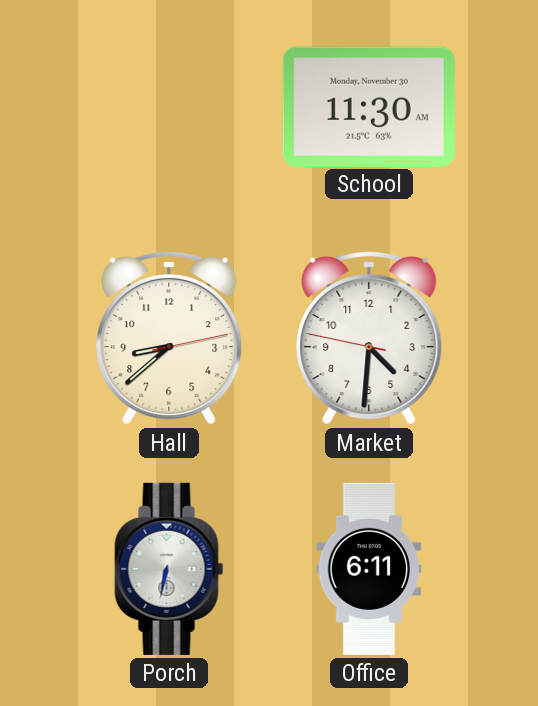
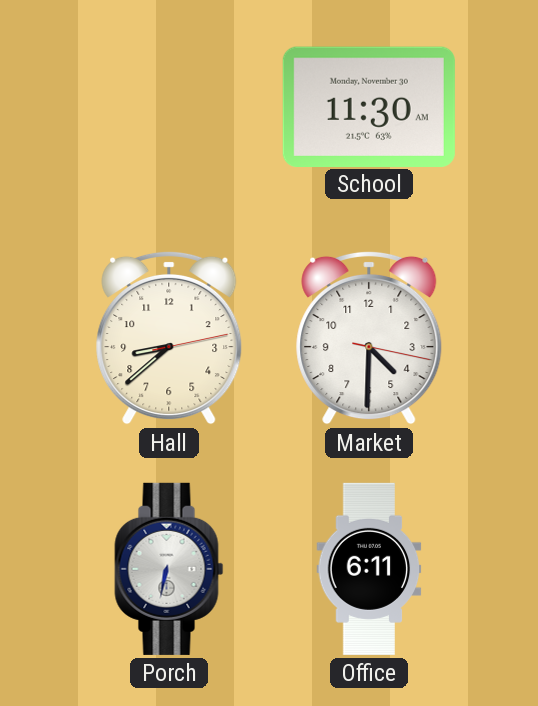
Market: 4:30:47 -> 4:30:17
